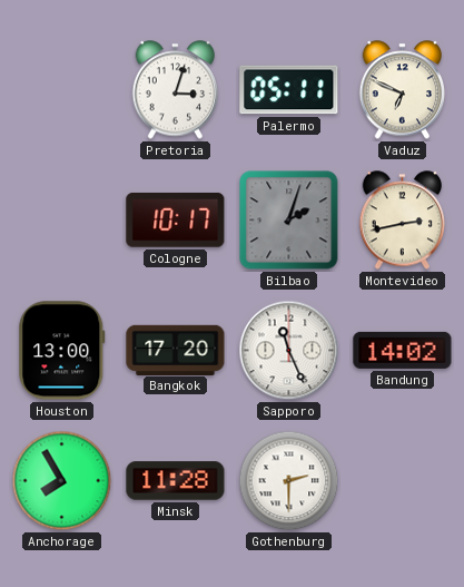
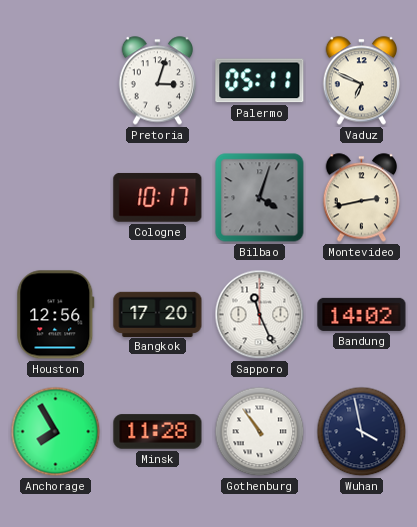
Bilbao: 2:03 -> 4:03
Houston: 13:00 -> 12:56
Gothenburg: 2:30 -> 10:54
Wuhan: none -> 3:58
